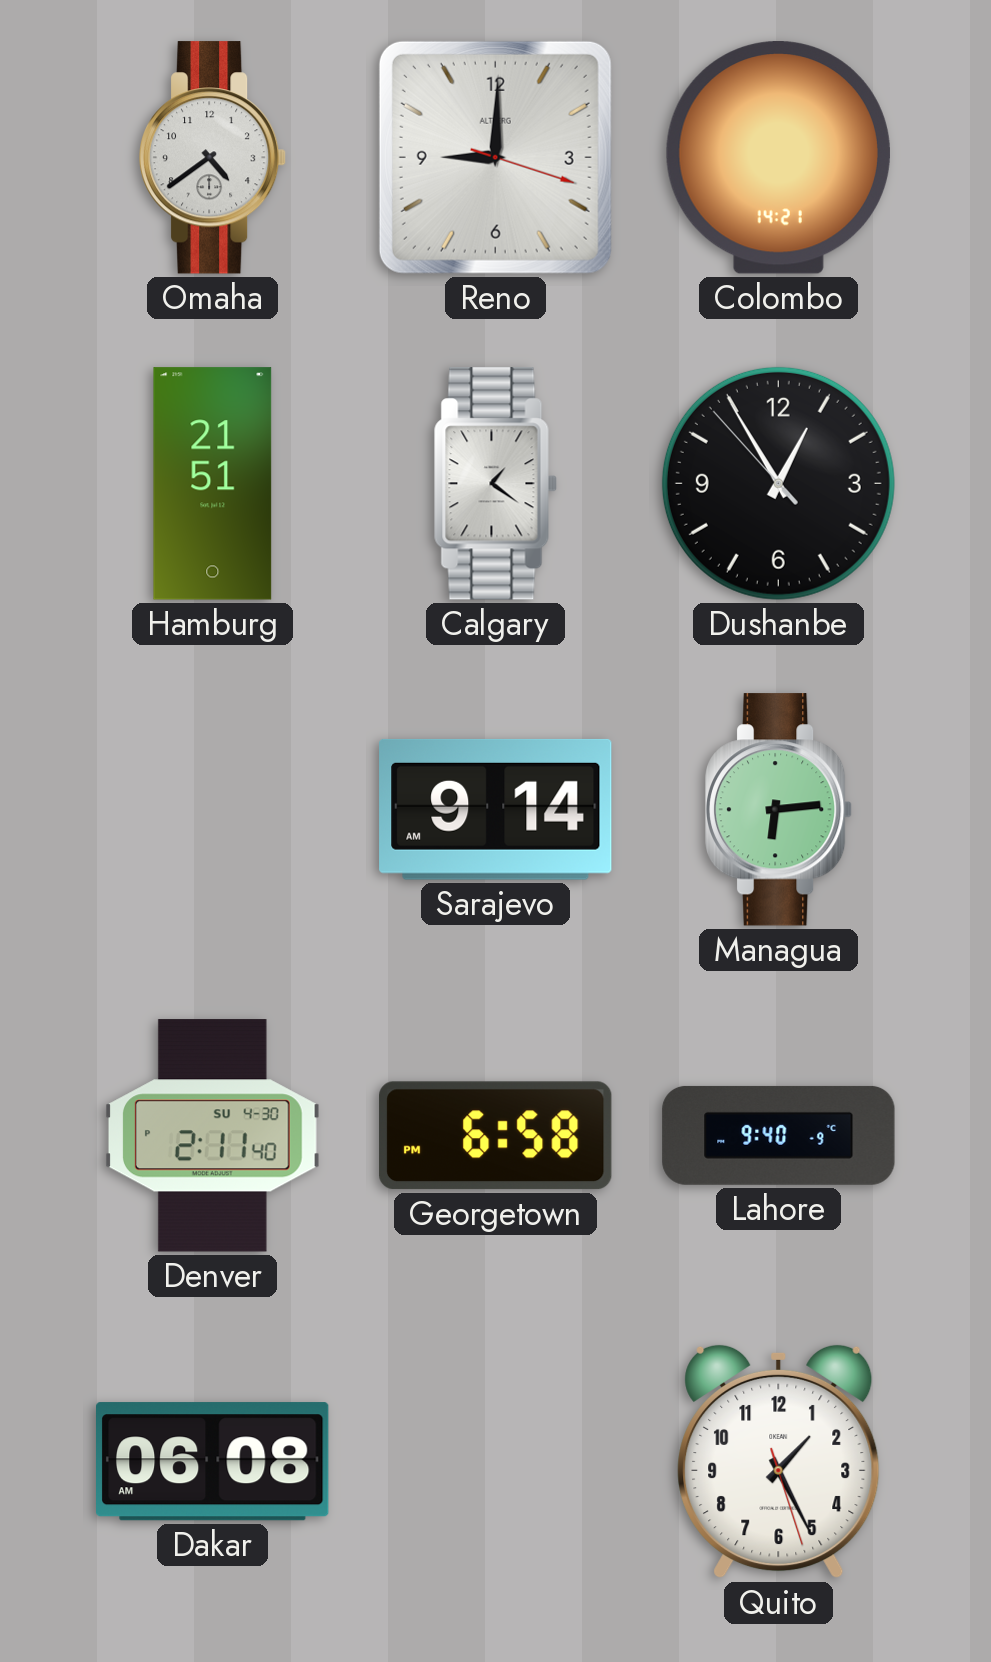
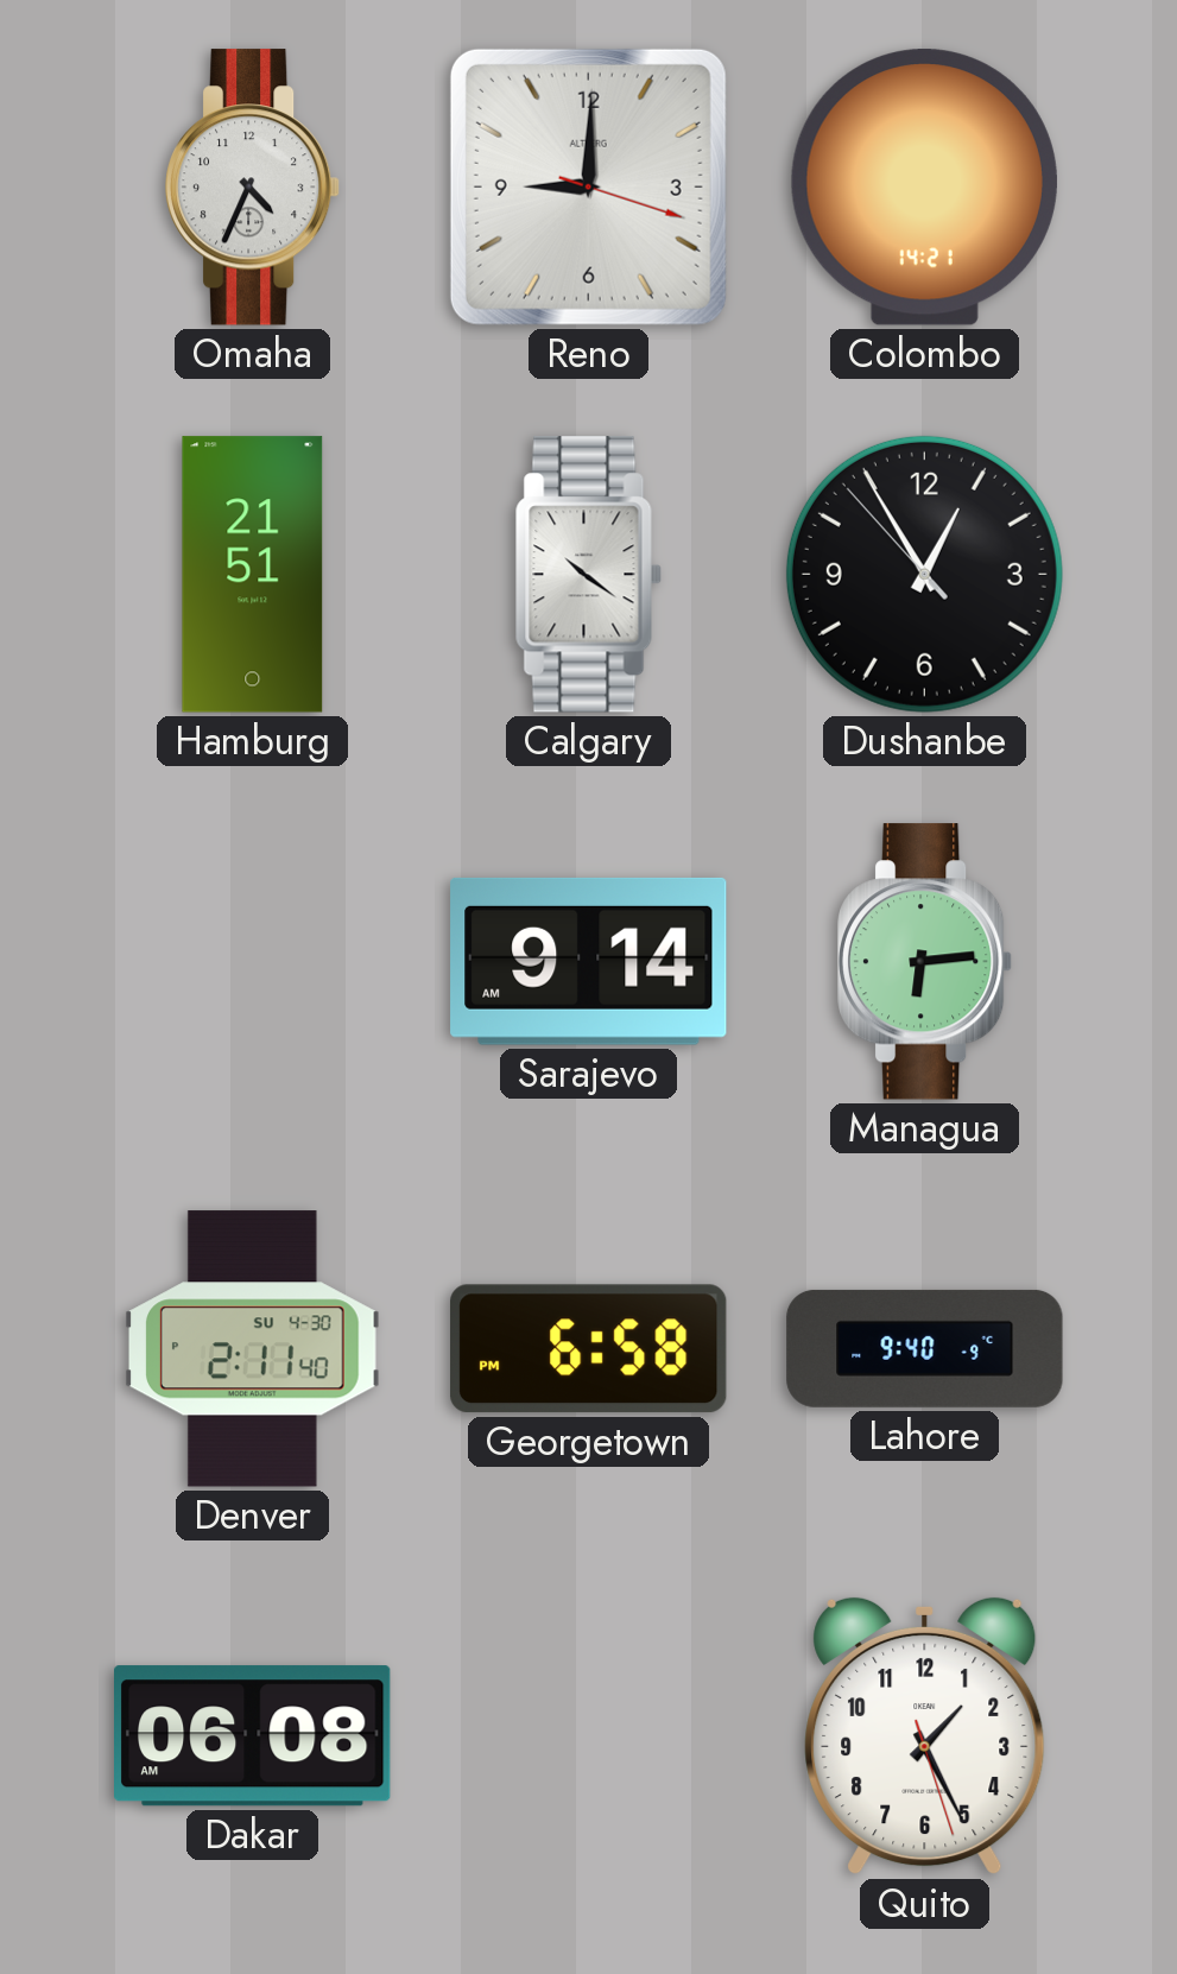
Omaha: 4:39 -> 4:34
Calgary: 1:21 -> 10:21
